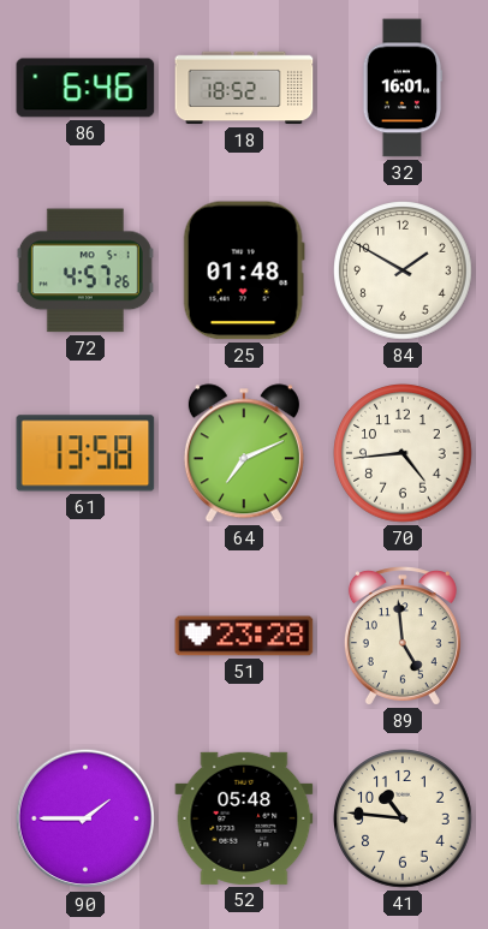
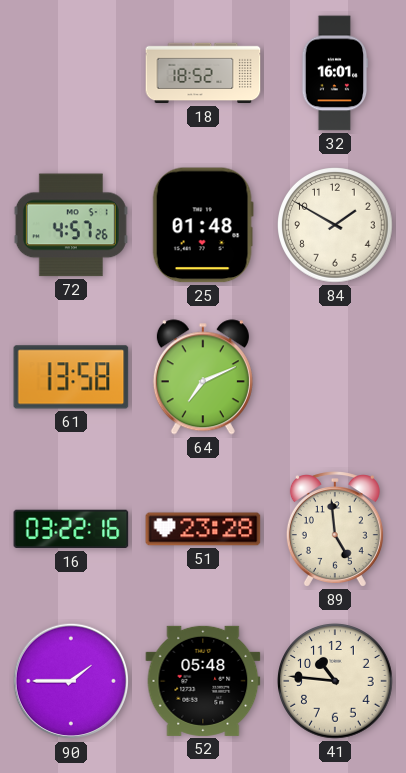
86: 6:46 -> none
70: 4:44 -> none
16: none -> 03:22
